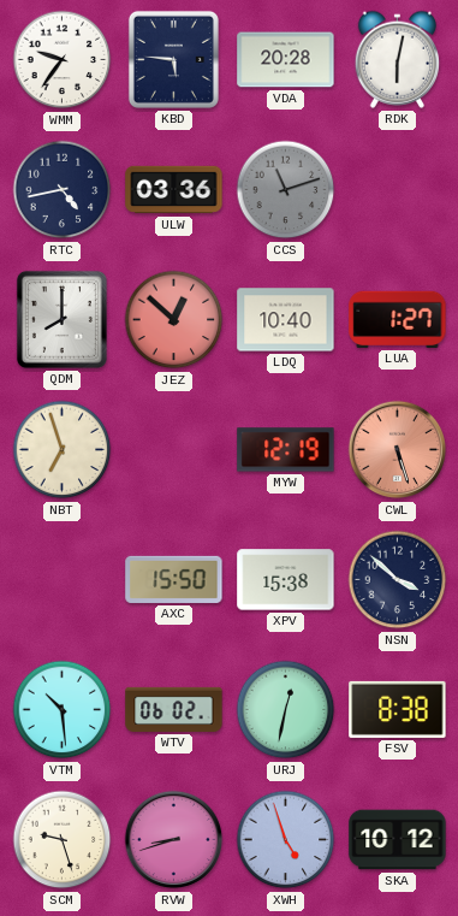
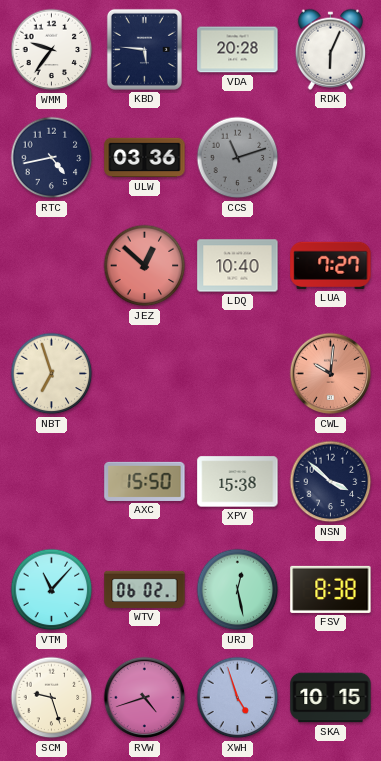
RDK: 6:02 -> 6:04
QDM: 8:00 -> none
LUA: 1:27 -> 7:27
MYW: 12:19 -> none
CWL: 5:27 -> 10:01
VTM: 10:29 -> 11:07
URJ: 12:32 -> 12:28
RVW: 8:42 -> 4:42
SKA: 10:12 -> 10:15
